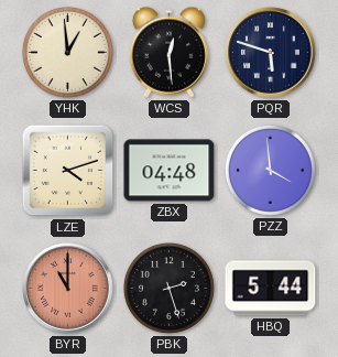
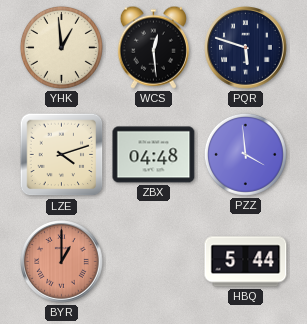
BYR: 11:00 -> 1:00
PBK: 2:27 -> none
